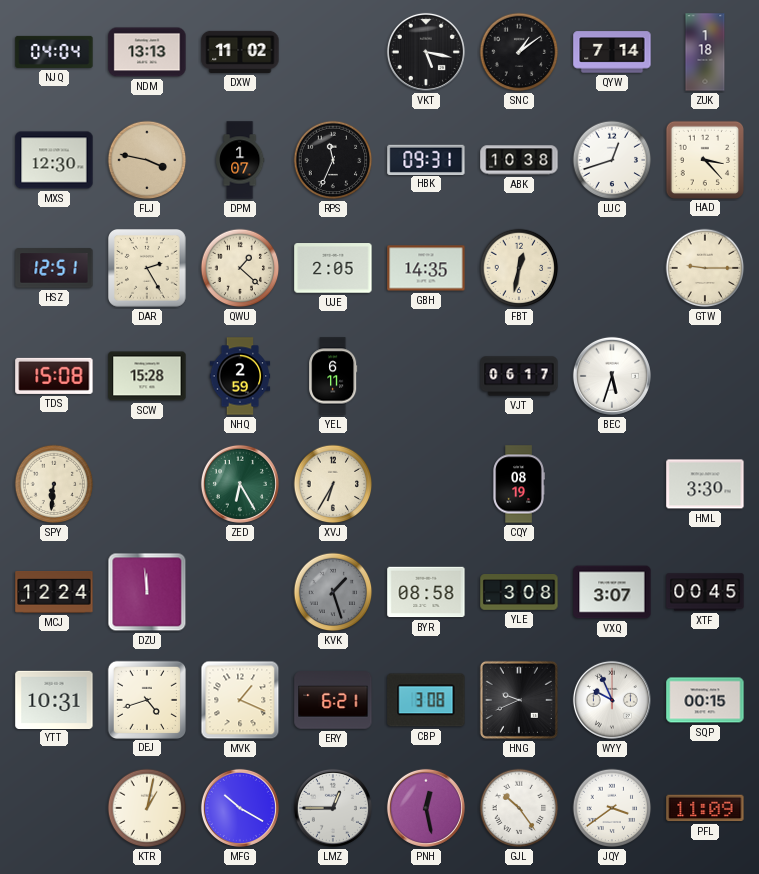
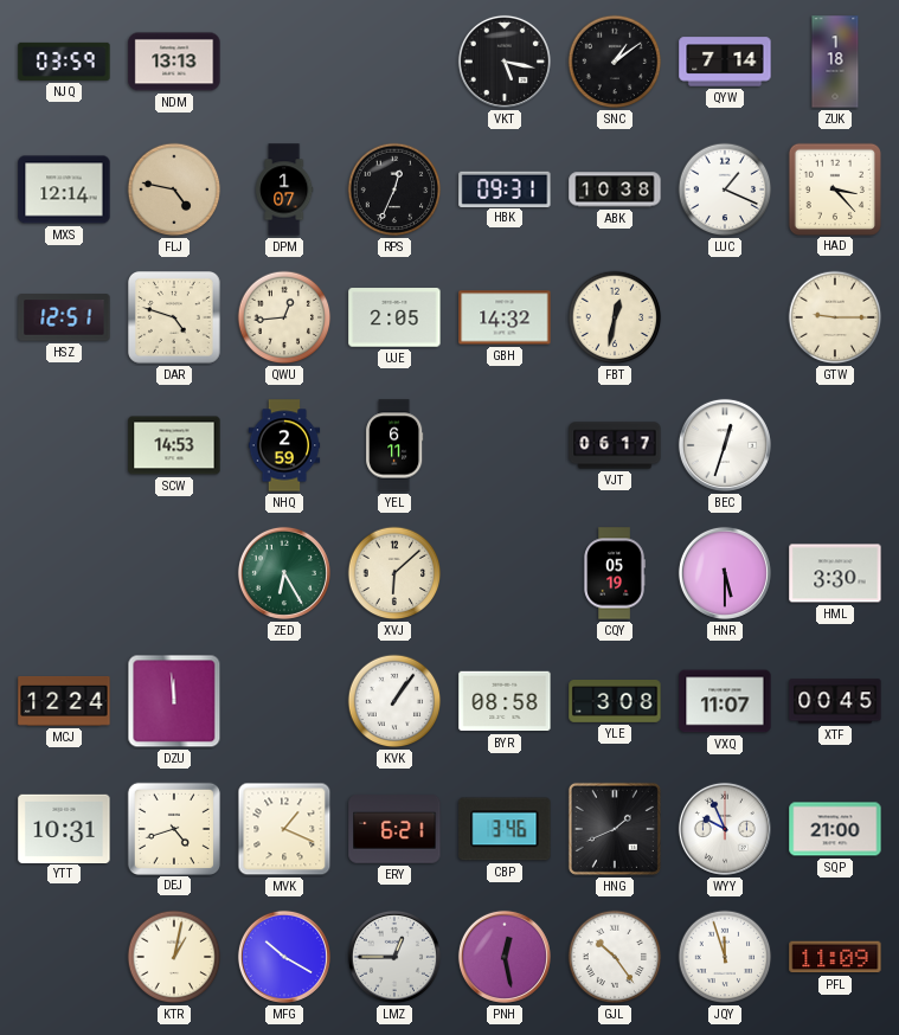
NJQ: 04:04 -> 03:59
DXW: 11:02 -> none
MXS: 12:30 -> 12:14
FLJ: 3:47 -> 4:47
RPS: 11:34 -> 12:34
LUC: 12:42 -> 1:19
DAR: 2:25 -> 4:48
QWU: 1:22 -> 12:44
GBH: 14:35 -> 14:32
TDS: 15:08 -> none
SCW: 15:28 -> 14:53
BEC: 5:33 -> 12:33
SPY: 6:31 -> none
XVJ: 6:35 -> 6:08
CQY: 08:19 -> 05:19
HNR: none -> 5:30
KVK: 1:27 -> 1:06
KVK dial: grey -> white
VXQ: 3:07 -> 11:07
CBP: 3:08 -> 3:46
HNG: 9:41 -> 1:41
SQP: 00:15 -> 21:00
JQY: 3:39 -> 11:57
